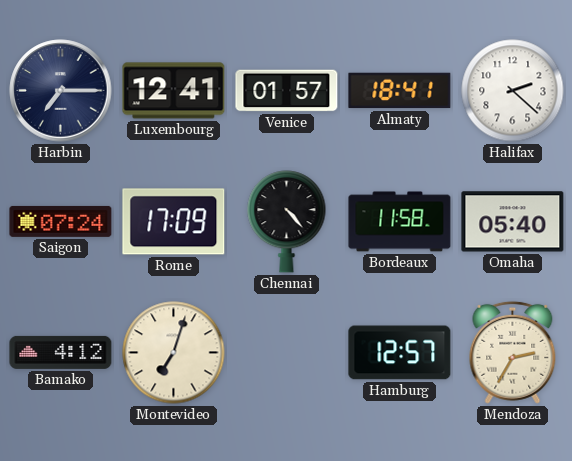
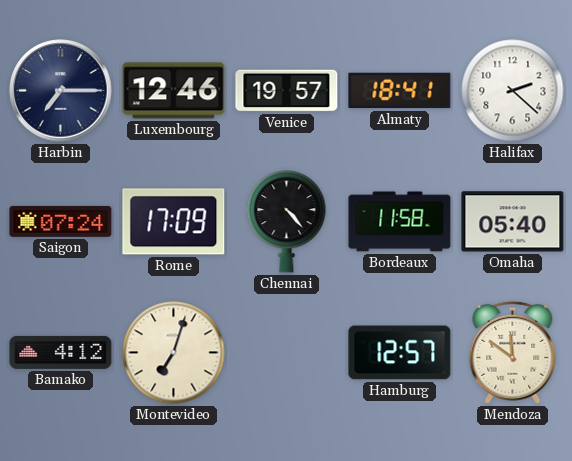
Luxembourg: 12:41 -> 12:46
Venice: 01:57 -> 19:57
Mendoza: 2:35 -> 11:51
